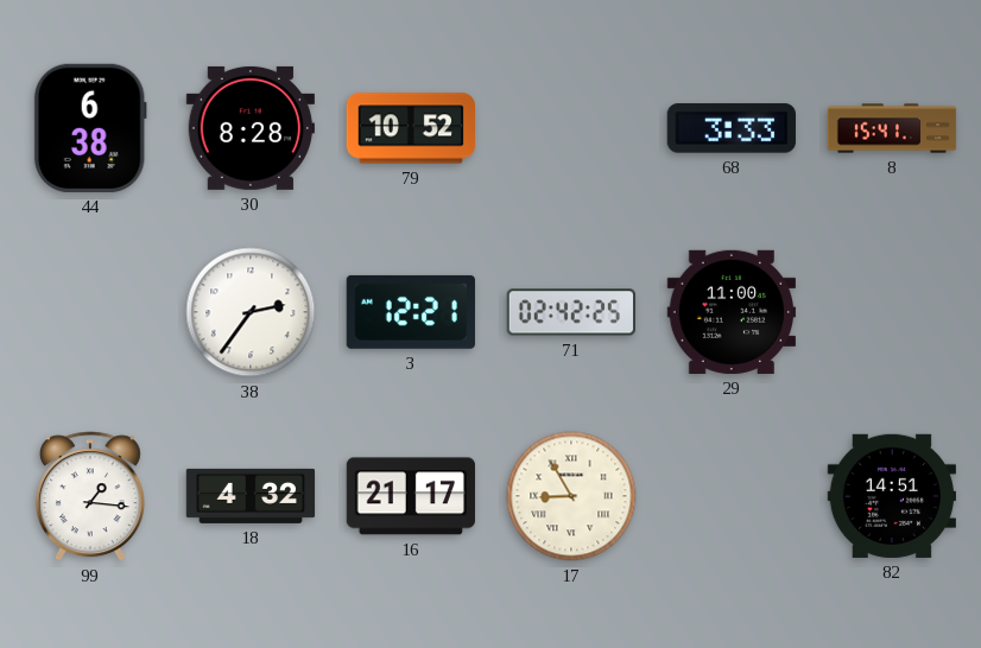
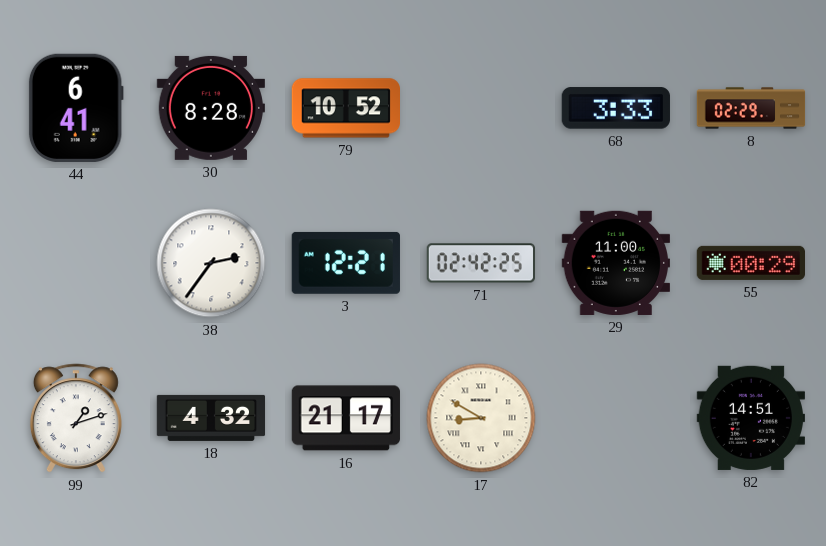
44: 6:38 -> 6:41
8: 15:41 -> 02:29
55: none -> 00:29
99: 1:16 -> 1:12
17: 8:55 -> 8:50
